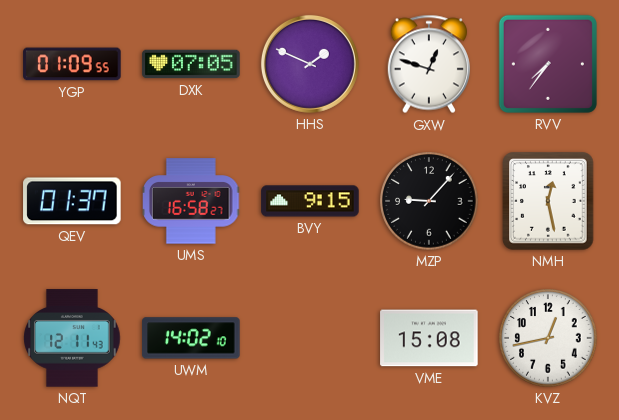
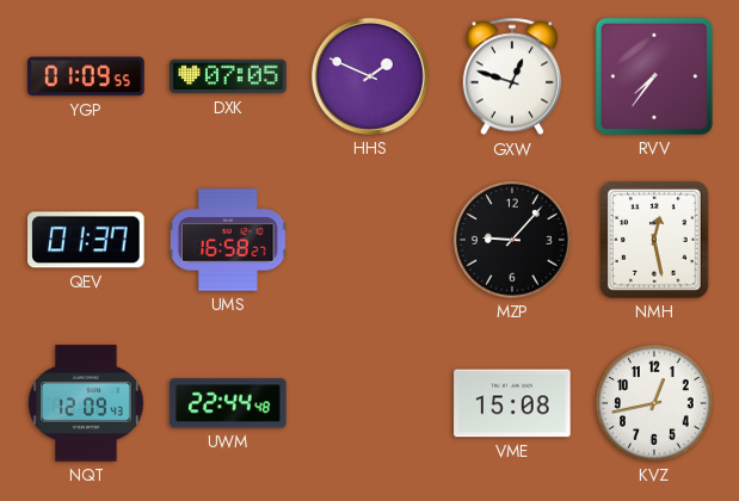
BVY: 9:15 -> none
NQT: 12:11 -> 12:09
UWM: 14:02 -> 22:44
